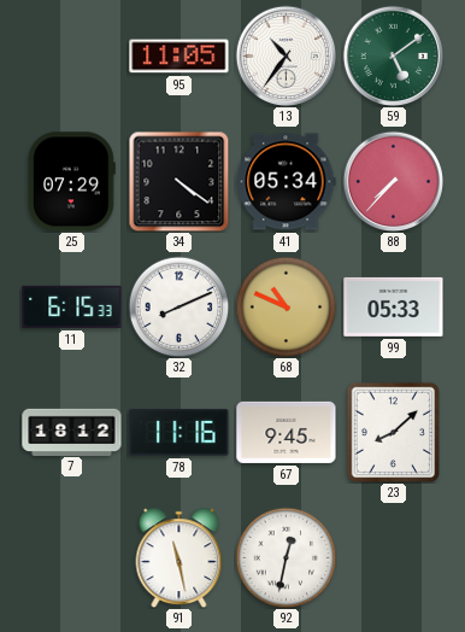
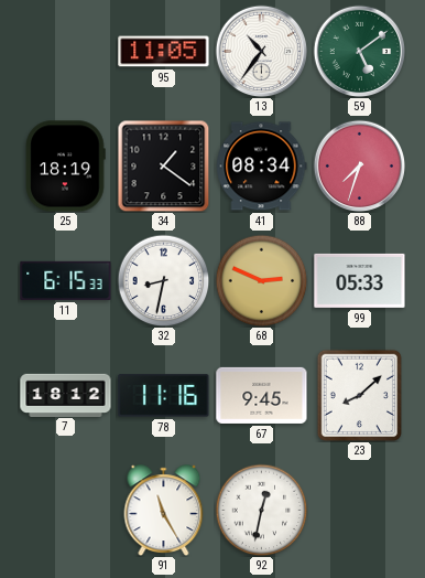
25: 07:29 -> 18:19
34: 4:21 -> 1:21
41: 05:34 -> 08:34
88: 7:37 -> 7:33
32: 8:11 -> 8:32
68: 10:49 -> 2:49
91: 11:28 -> 11:25
